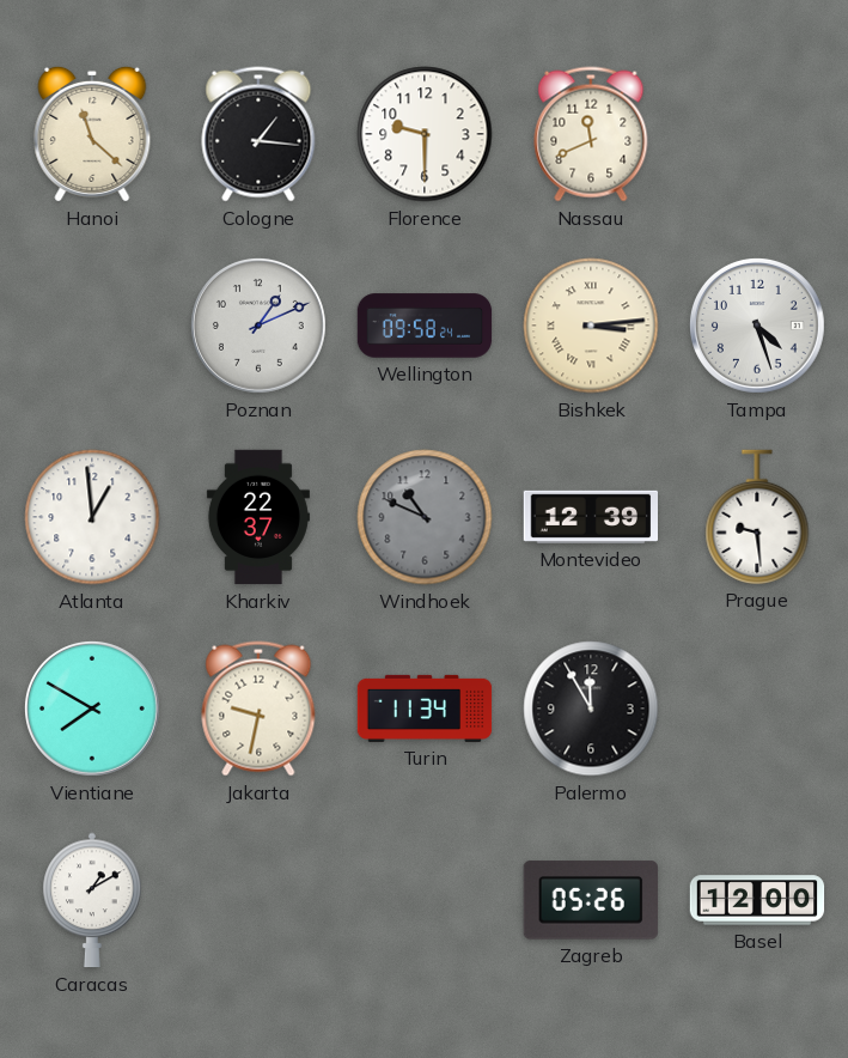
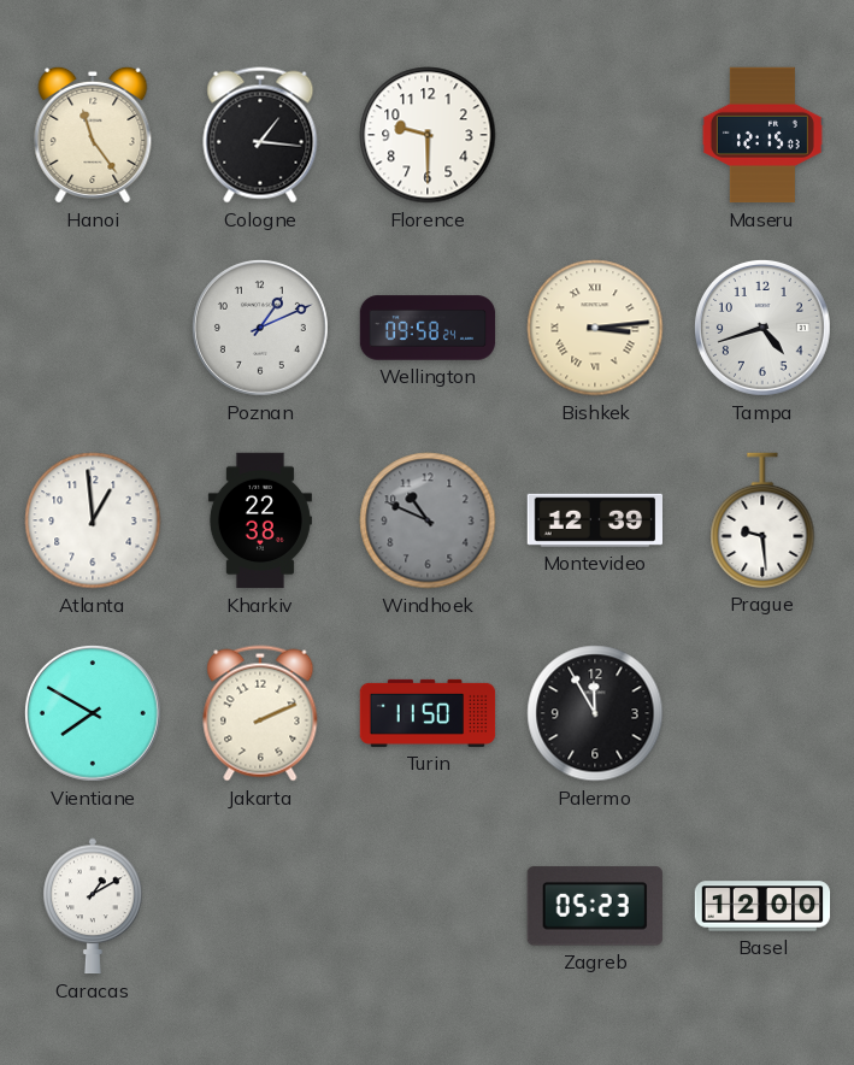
Hanoi: 11:22 -> 11:24
Nassau: 11:41 -> none
Maseru: none -> 12:15
Tampa: 4:27 -> 4:42
Kharkiv: 22:37 -> 22:38
Jakarta: 9:32 -> 2:11
Turin: 11:34 -> 11:50
Zagreb: 05:26 -> 05:23
